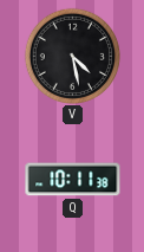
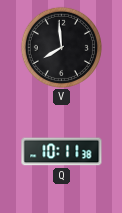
V: 4:28 -> 7:59
